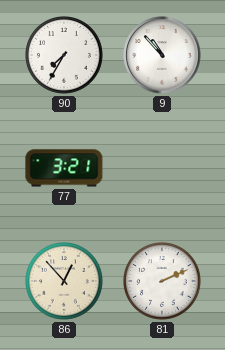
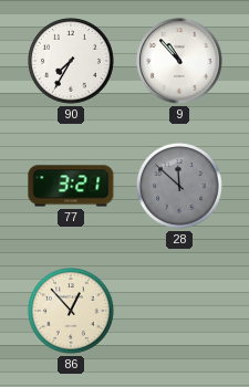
28: none -> 11:52
81: 2:11 -> none
